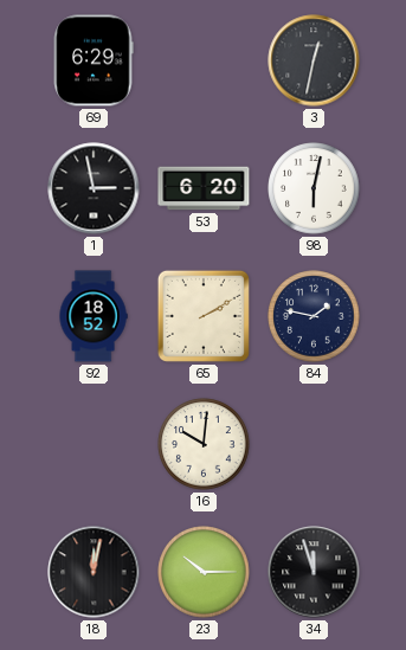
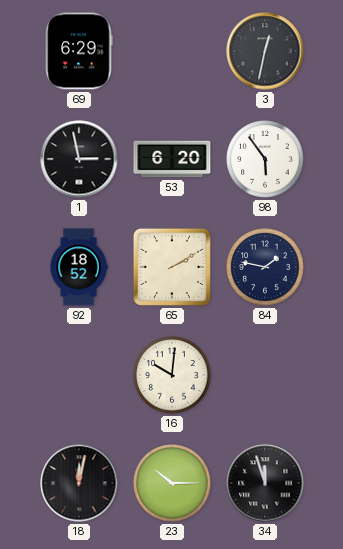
98: 6:02 -> 5:54
